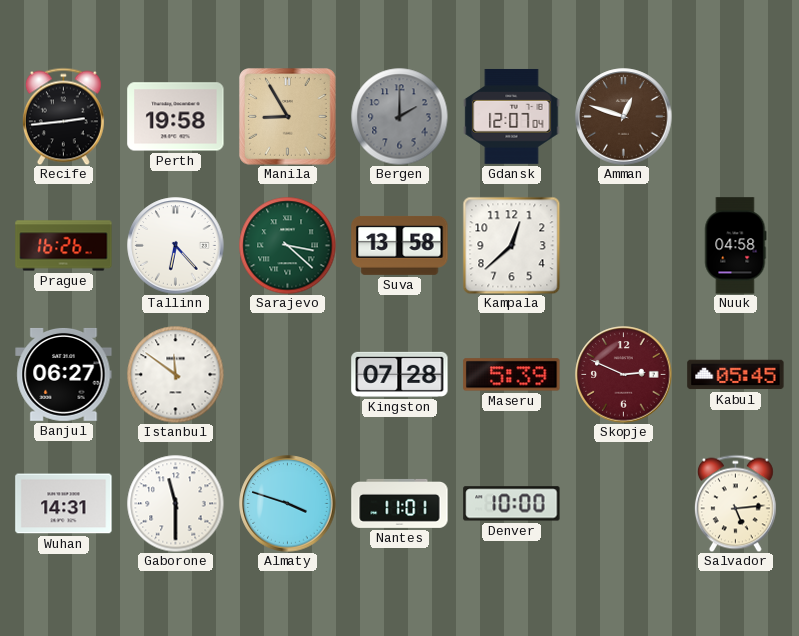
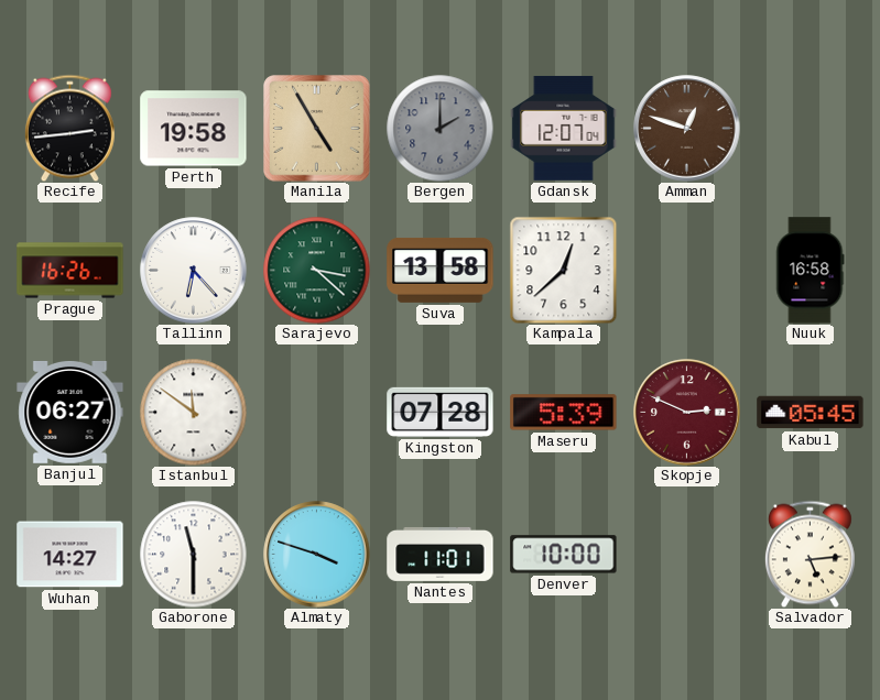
Manila: 8:55 -> 4:55
Nuuk: 04:58 -> 16:58
Wuhan: 14:31 -> 14:27
